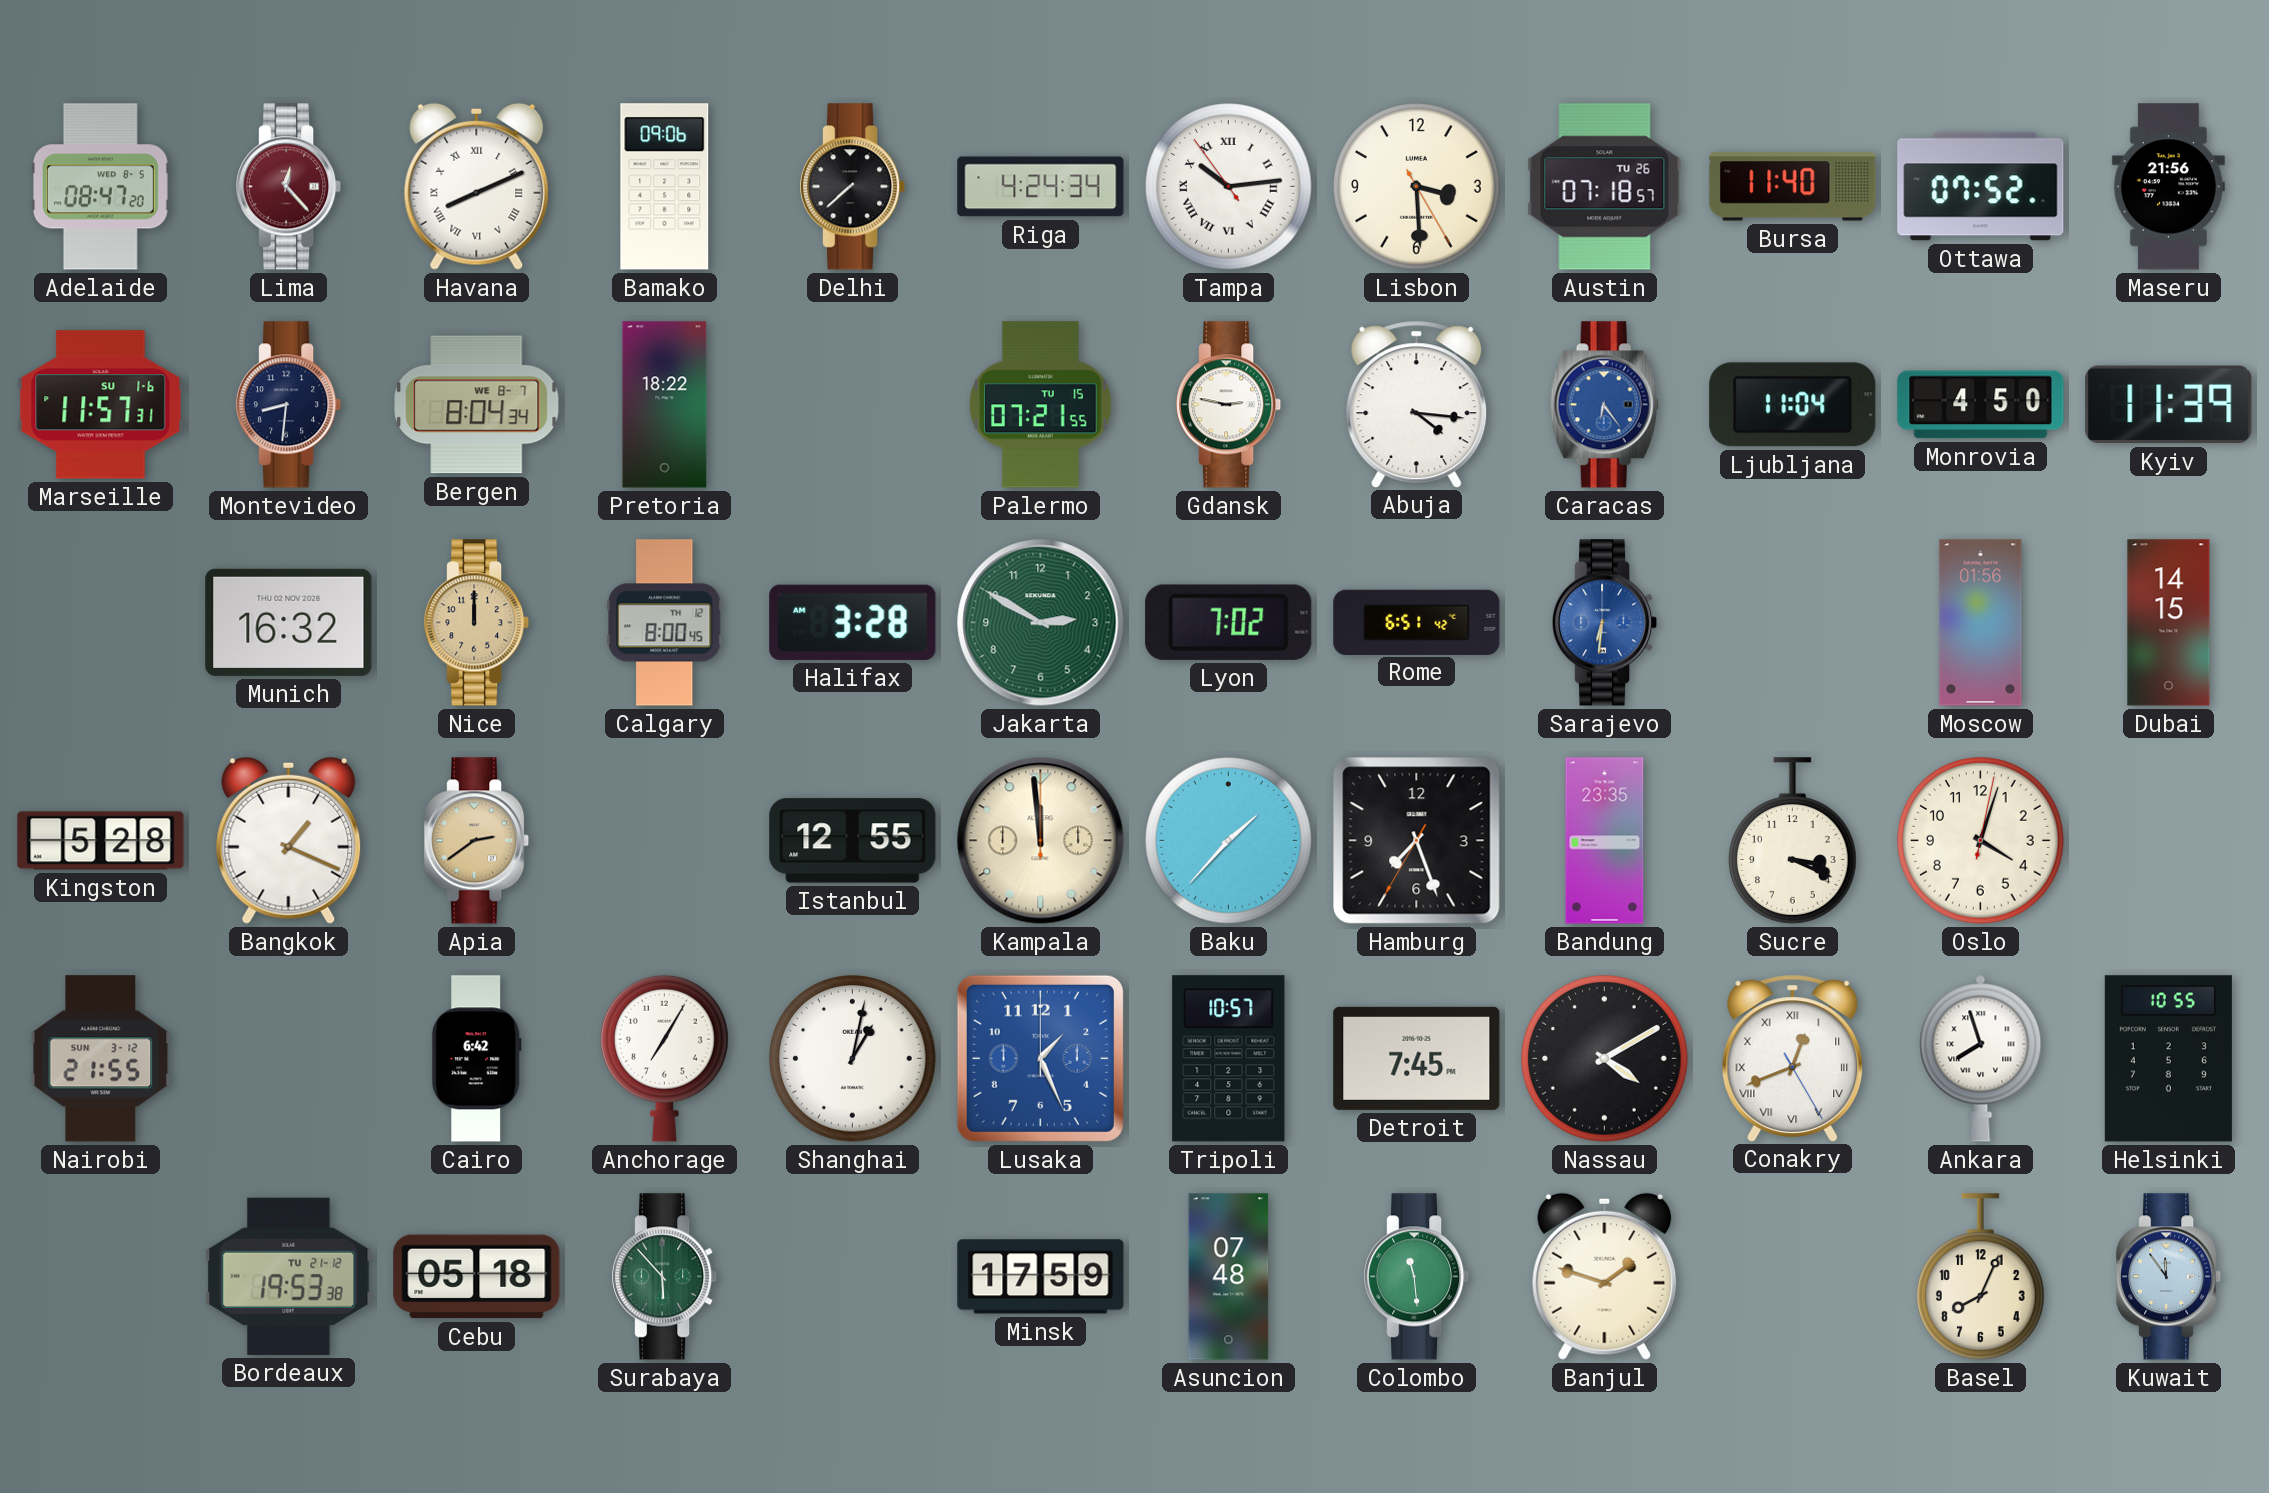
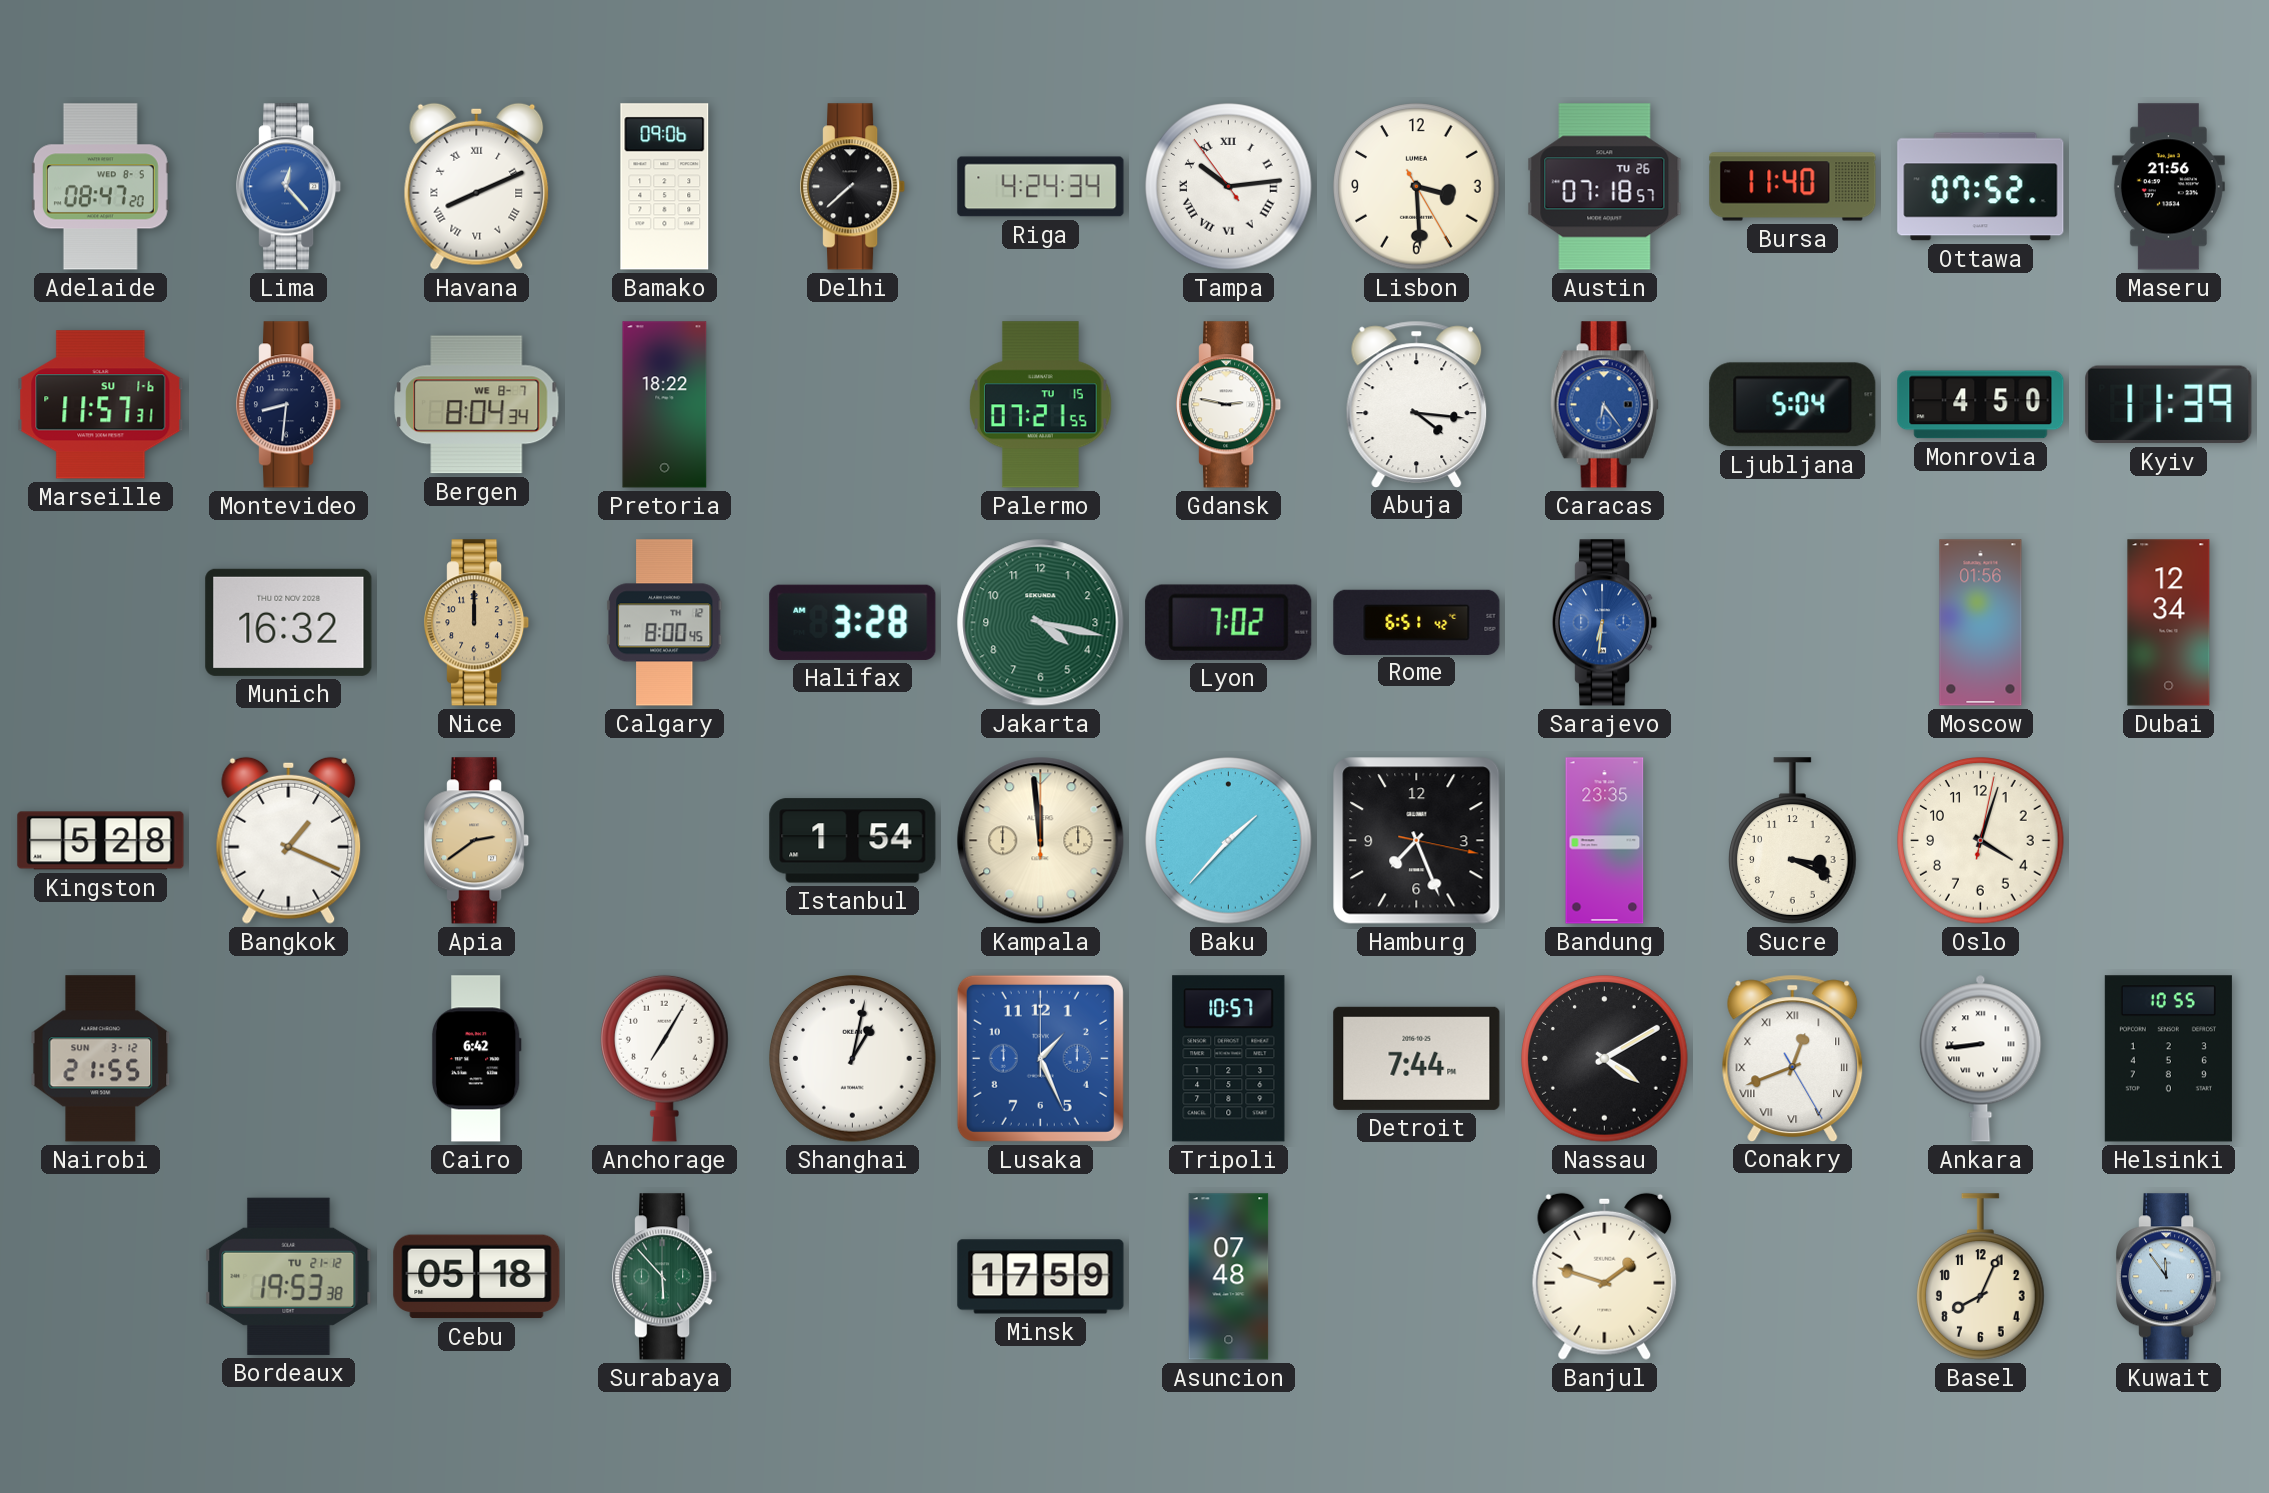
Lima dial: burgundy -> blue
Ljubljana: 11:04 -> 5:04
Jakarta: 2:50 -> 4:17
Dubai: 14:15 -> 12:34
Istanbul: 12:55 -> 1:54
Hamburg: 7:26:35 -> 7:26:17
Detroit: 7:45 -> 7:44
Ankara: 7:57 -> 8:44
Colombo: 11:29 -> none
